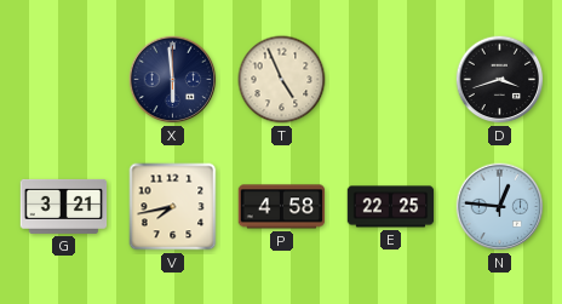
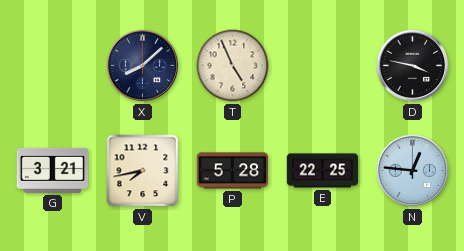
X: 5:59 -> 8:08
D: 3:42 -> 3:47
P: 4:58 -> 5:28
